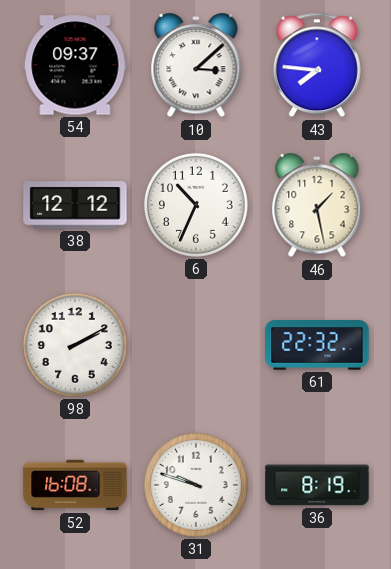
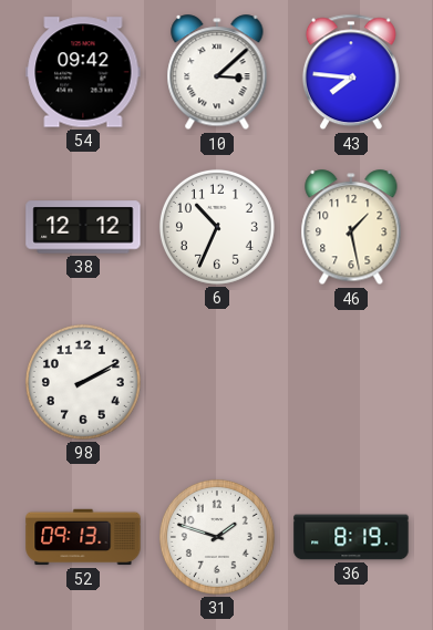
54: 09:37 -> 09:42
61: 22:32 -> none
52: 16:08 -> 09:13
31: 9:48 -> 1:48
